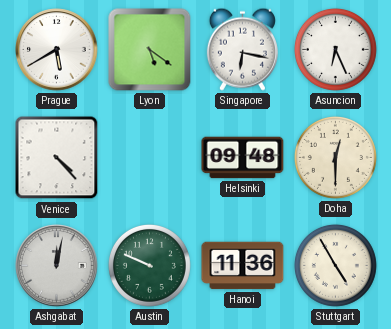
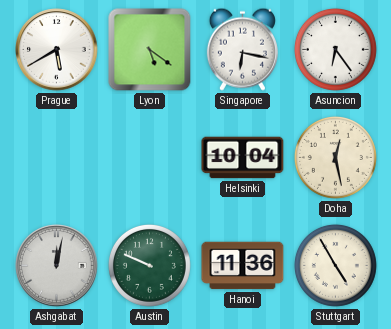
Asuncion: 6:26 -> 6:24
Venice: 4:23 -> none
Helsinki: 09:48 -> 10:04
Doha: 12:30 -> 12:28
